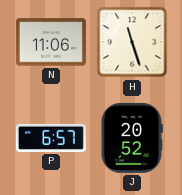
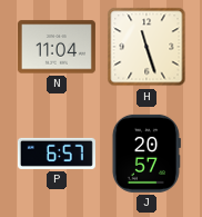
N: 11:06 -> 11:04
J: 20:52 -> 20:57
